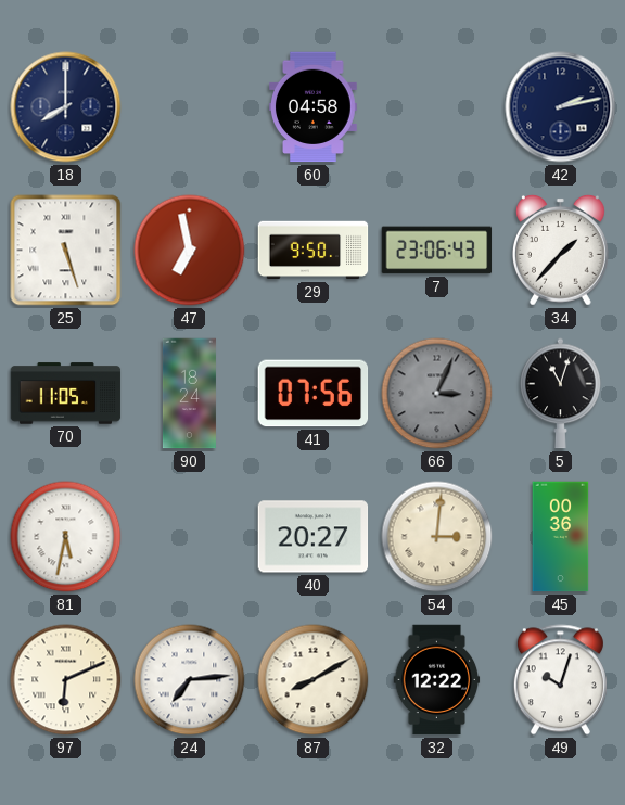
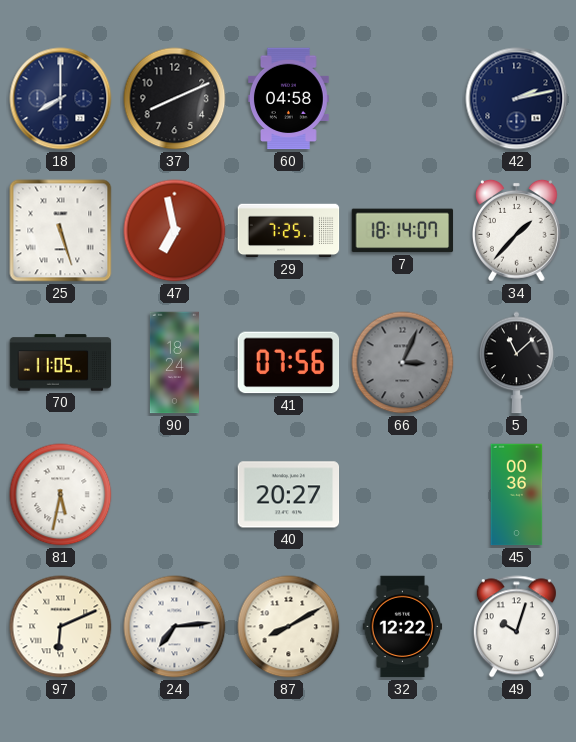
37: none -> 8:11
29: 9:50 -> 7:25
7: 23:06 -> 18:14
5: 11:03 -> 11:08
54: 3:01 -> none
